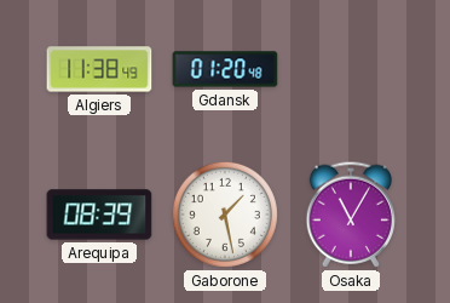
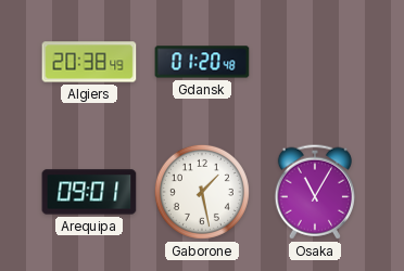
Algiers: 11:38 -> 20:38
Arequipa: 08:39 -> 09:01
